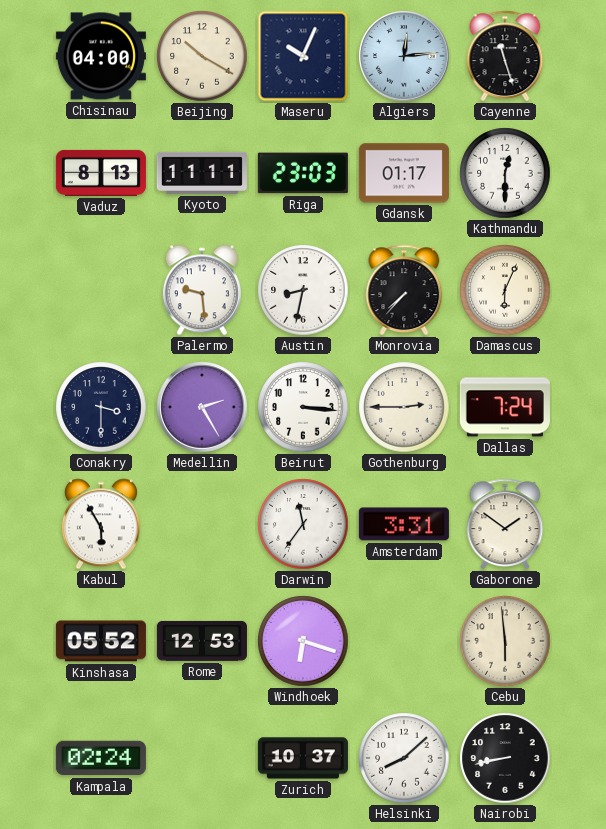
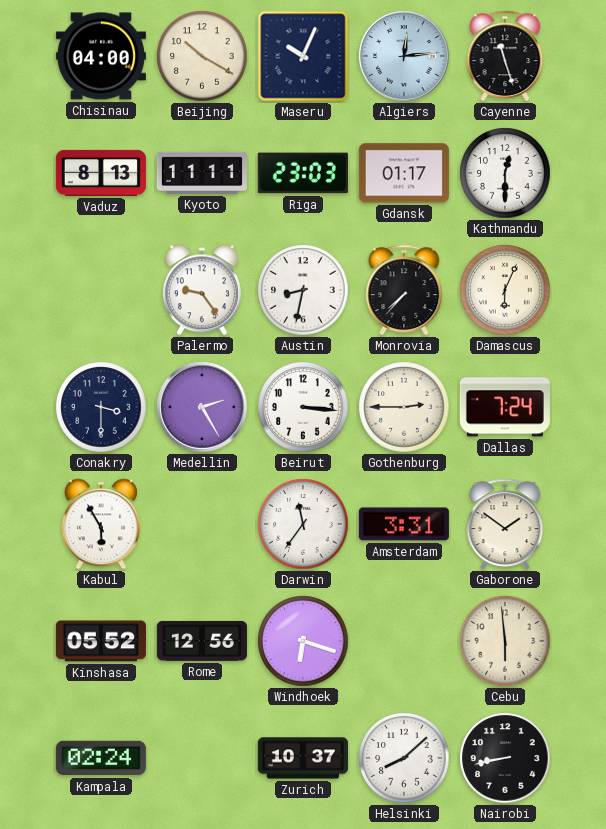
Palermo: 9:29 -> 9:24
Rome: 12:53 -> 12:56
